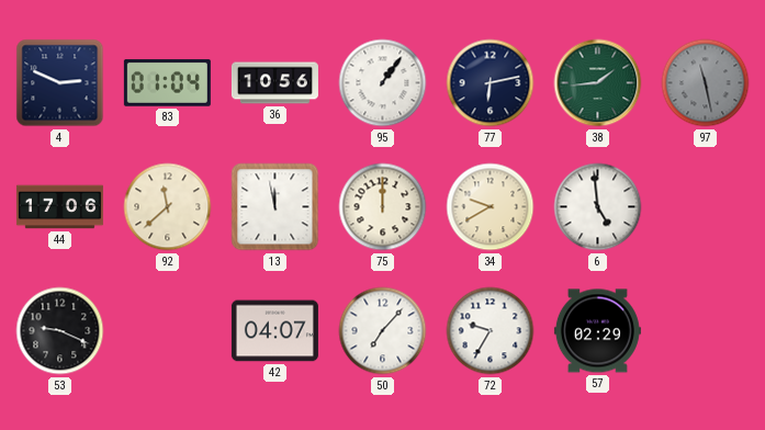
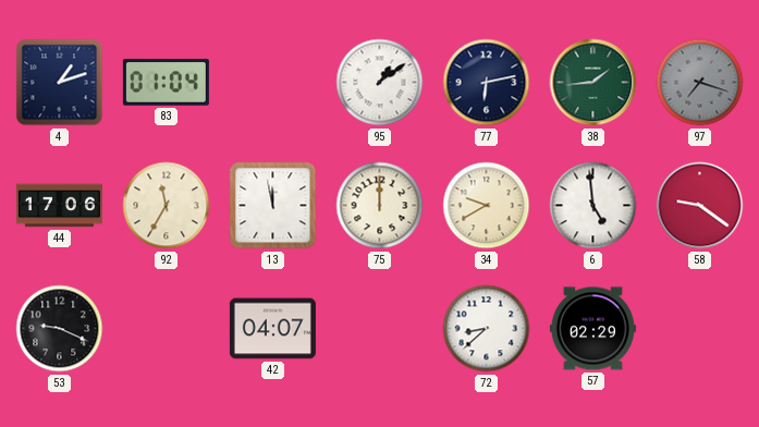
4: 2:49 -> 1:12
36: 10:56 -> none
95: 1:06 -> 1:09
97: 11:28 -> 7:18
92: 11:38 -> 11:35
58: none -> 9:21
50: 7:07 -> none
72: 9:35 -> 8:38
